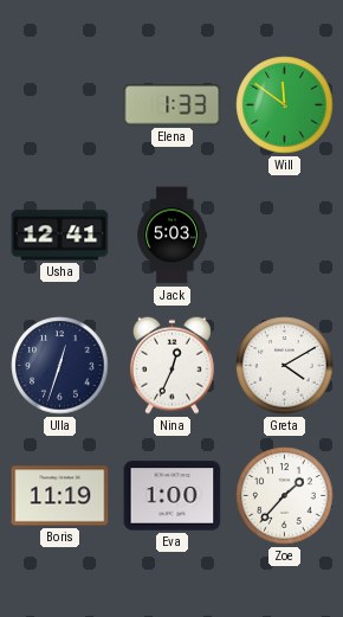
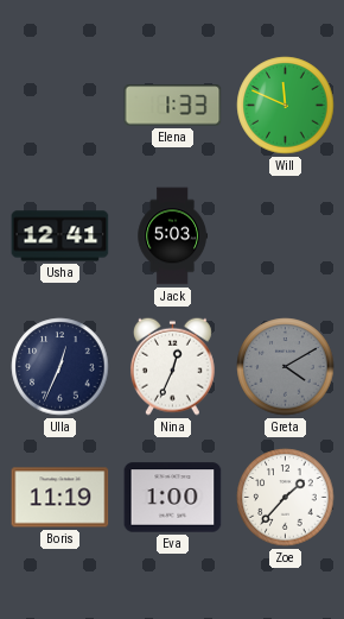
Will: 11:51 -> 11:49
Ulla: 12:33 -> 12:34
Greta dial: white -> grey
